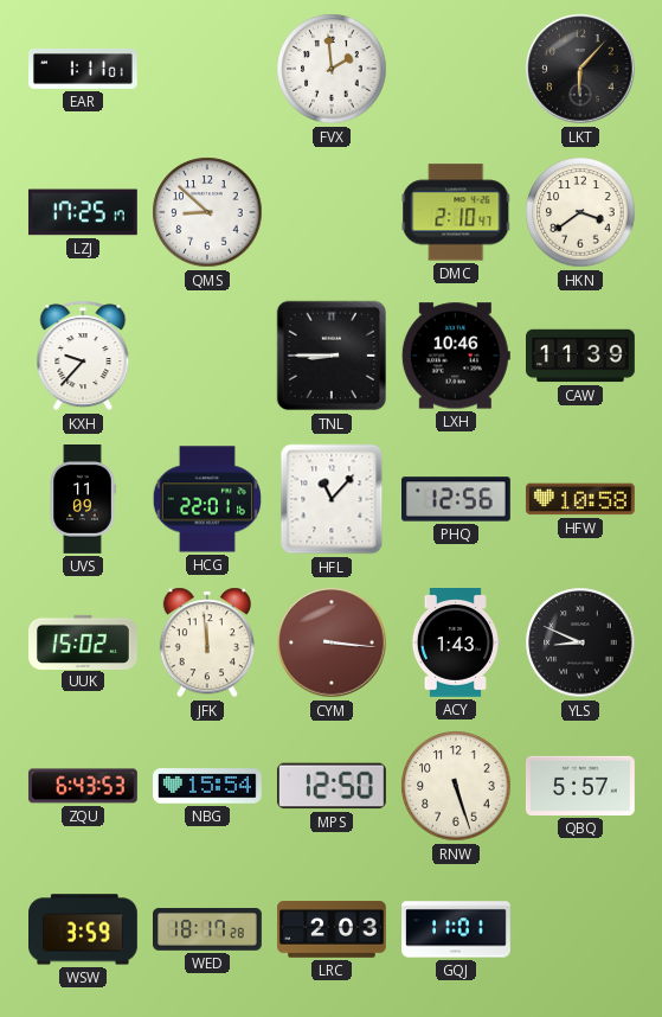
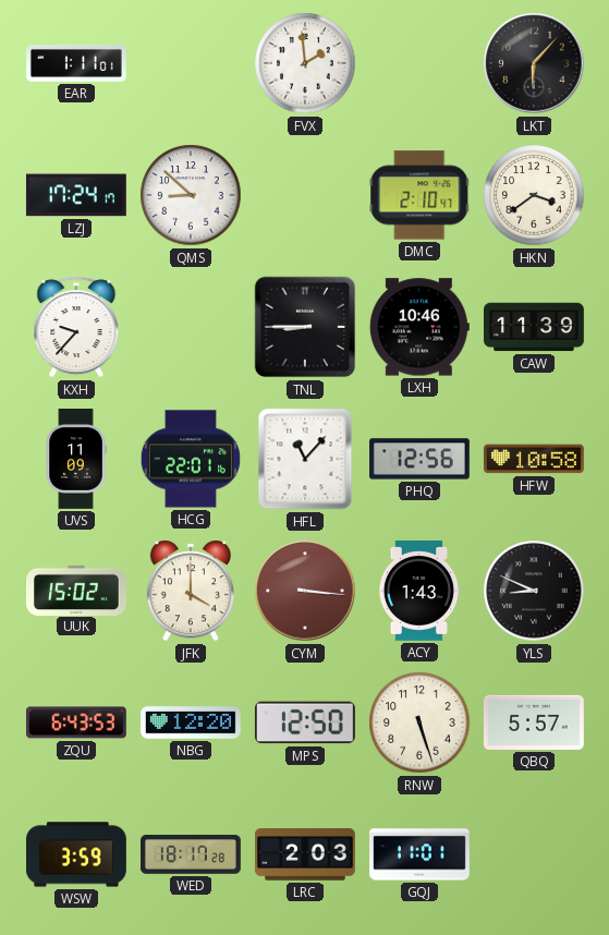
LZJ: 17:25 -> 17:24
JFK: 11:59 -> 4:00
NBG: 15:54 -> 12:20
